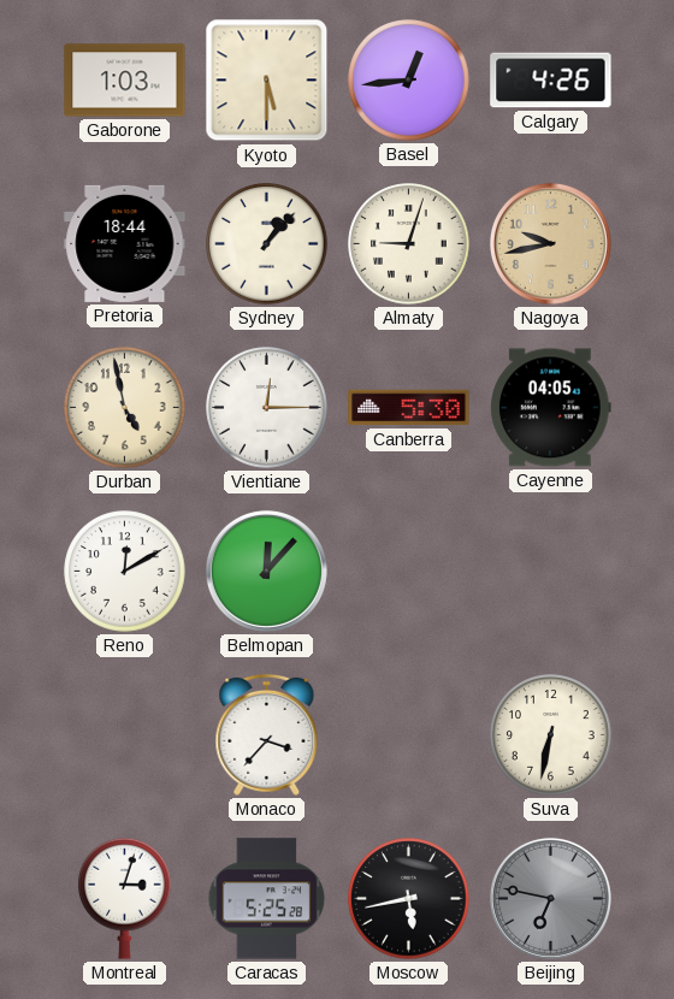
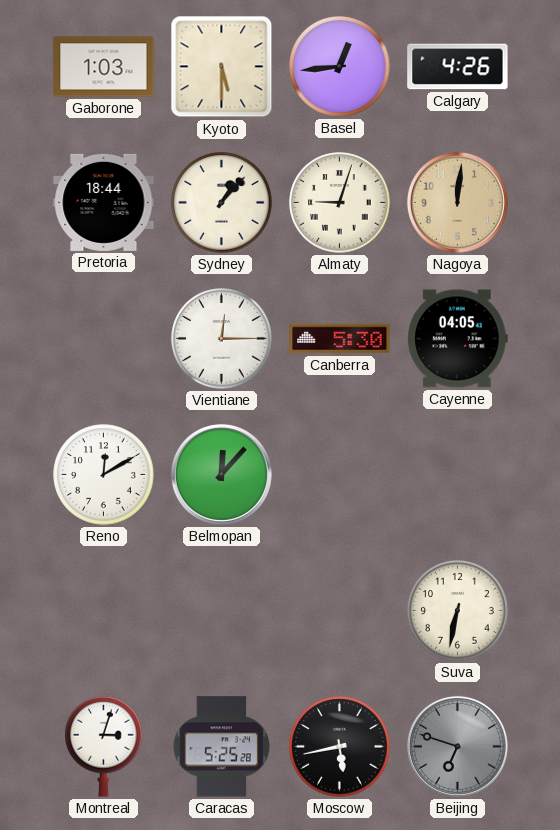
Nagoya: 9:43 -> 12:01
Durban: 4:58 -> none
Monaco: 3:37 -> none
Beijing: 6:47 -> 6:48
